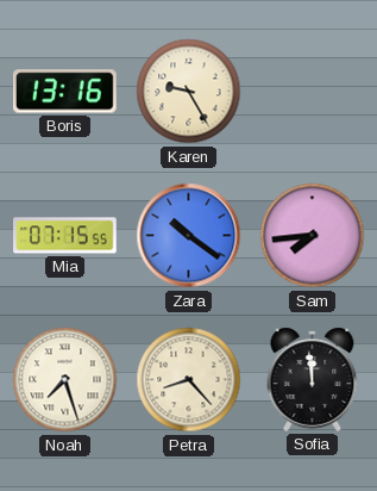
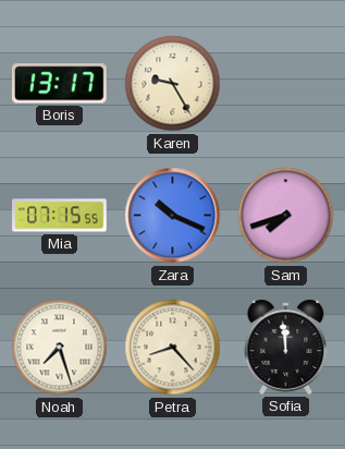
Boris: 13:16 -> 13:17
Zara: 10:21 -> 10:19
Sam: 7:44 -> 7:42
